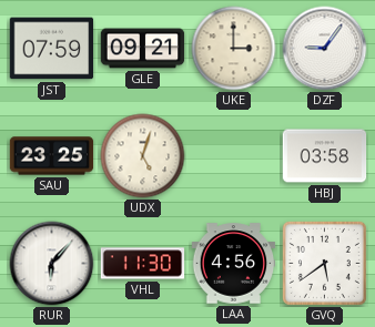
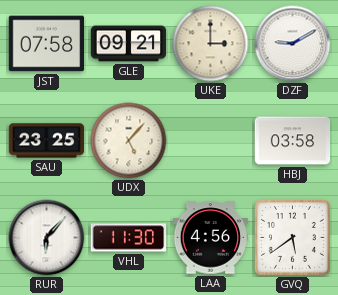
JST: 07:59 -> 07:58
DZF: 9:06 -> 9:10
UDX: 5:03 -> 5:07
